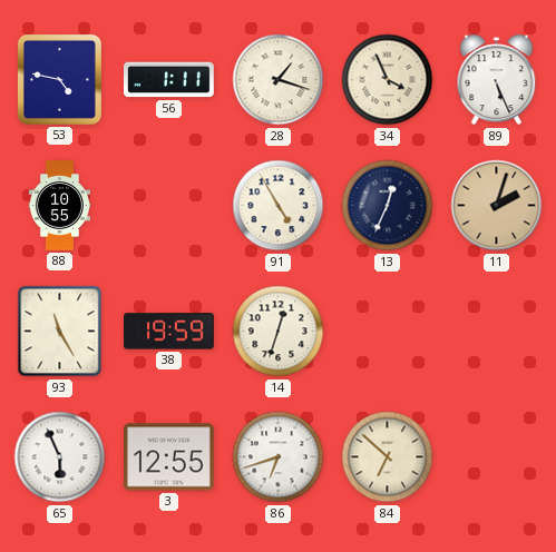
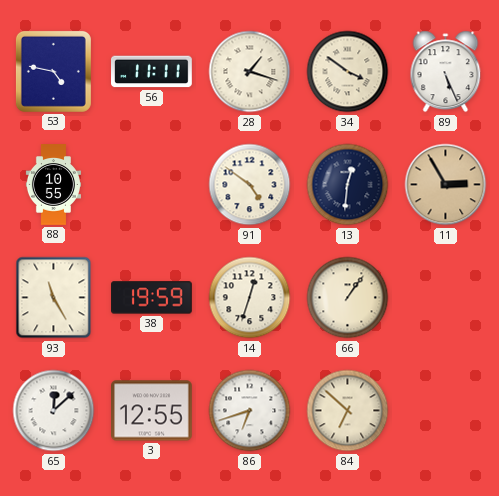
56: 1:11 -> 11:11
34: 3:56 -> 3:51
91: 4:55 -> 4:51
13: 12:34 -> 12:31
11: 2:03 -> 2:55
66: none -> 1:06
65: 5:56 -> 12:08
